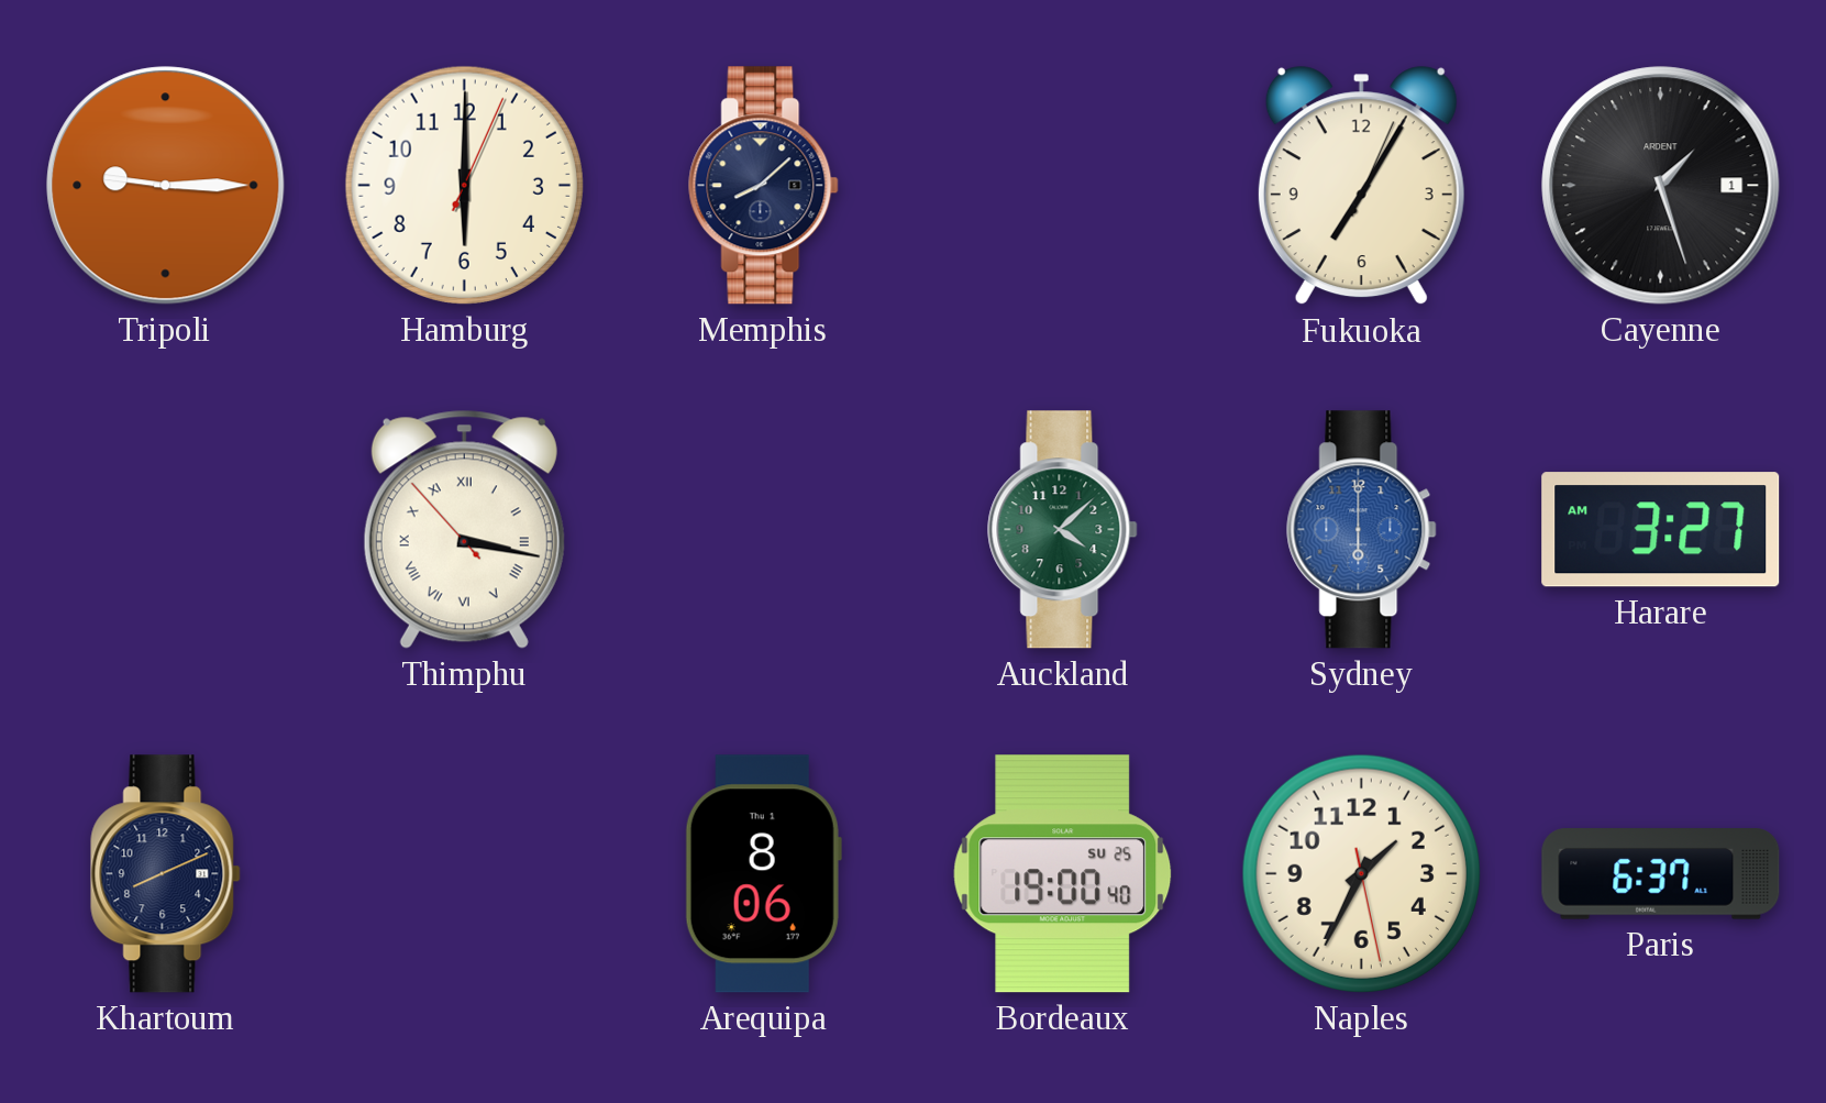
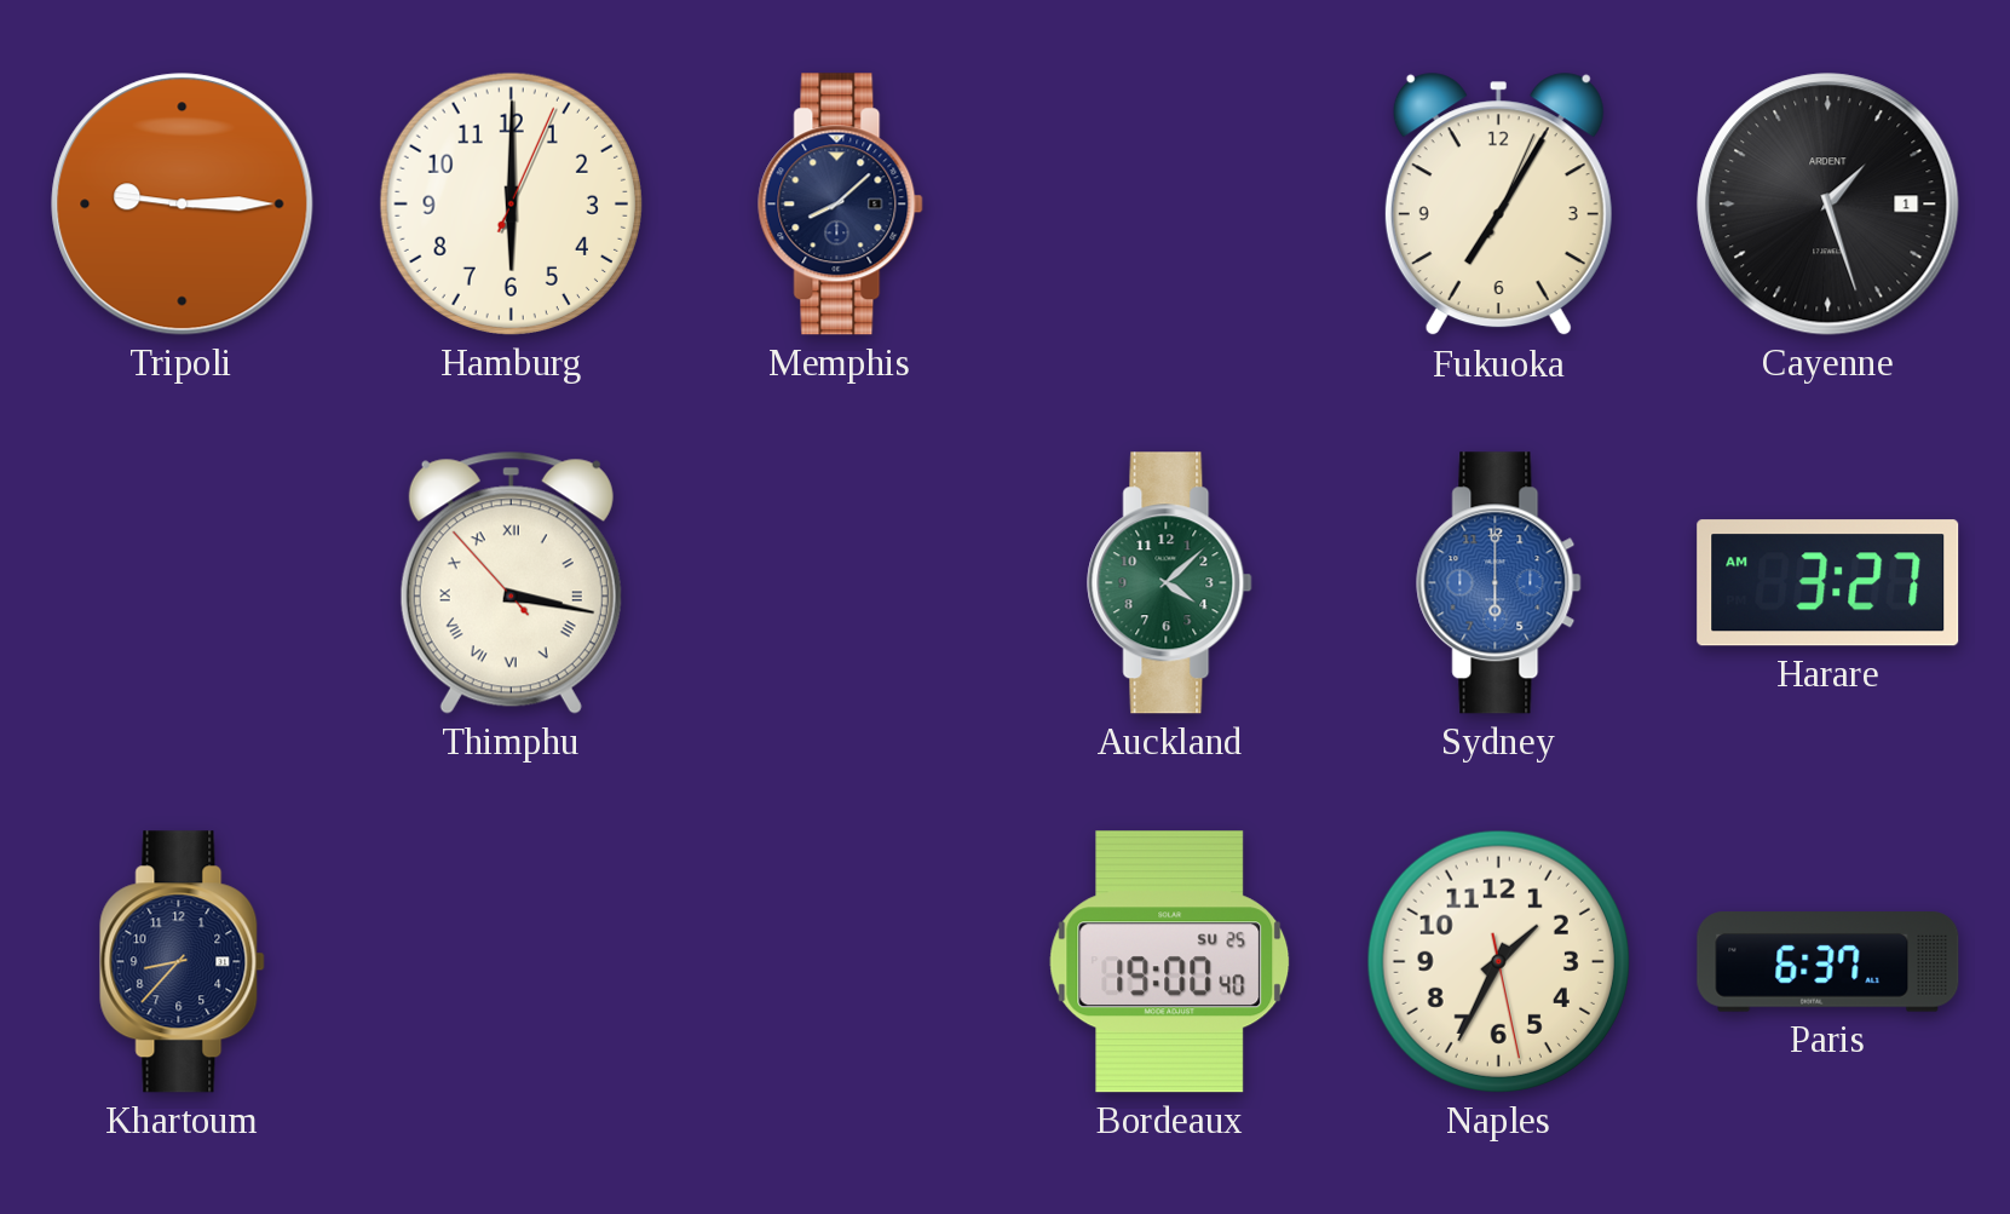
Khartoum: 8:11 -> 8:37
Arequipa: 8:06 -> none
